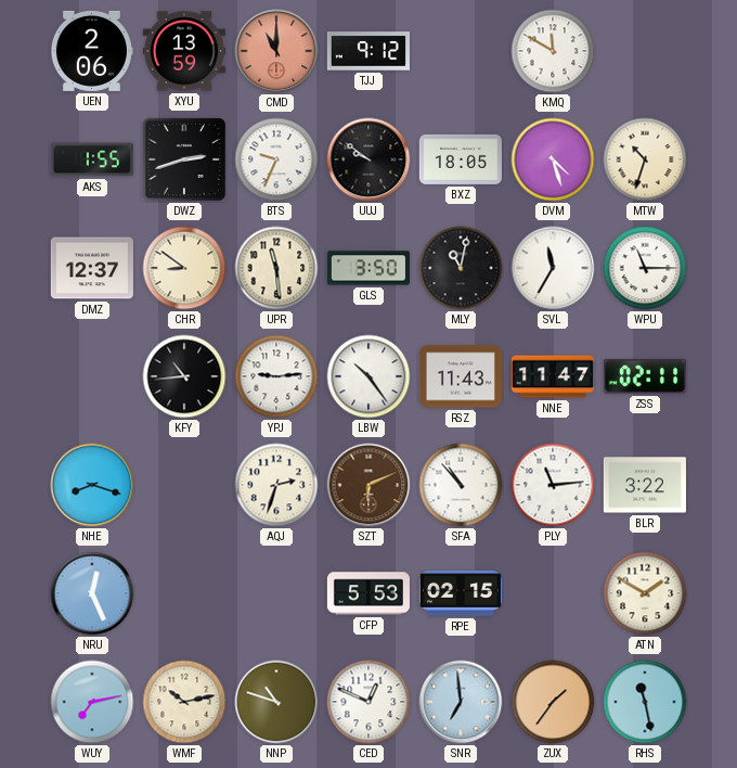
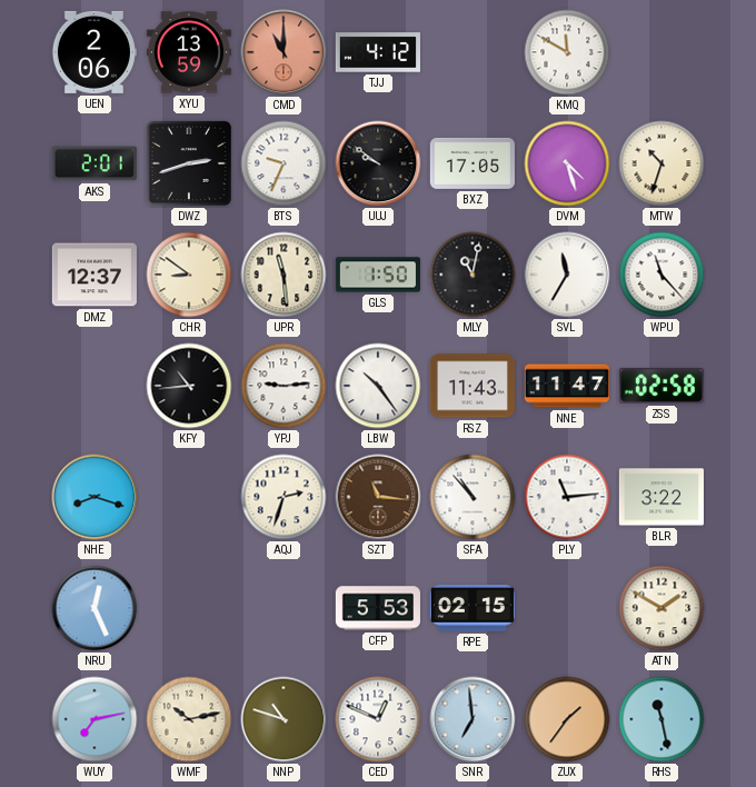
TJJ: 9:12 -> 4:12
AKS: 1:55 -> 2:01
BXZ: 18:05 -> 17:05
GLS: 3:50 -> 1:50
WPU: 11:15 -> 11:23
ZSS: 02:11 -> 02:58
SZT: 6:11 -> 11:16
